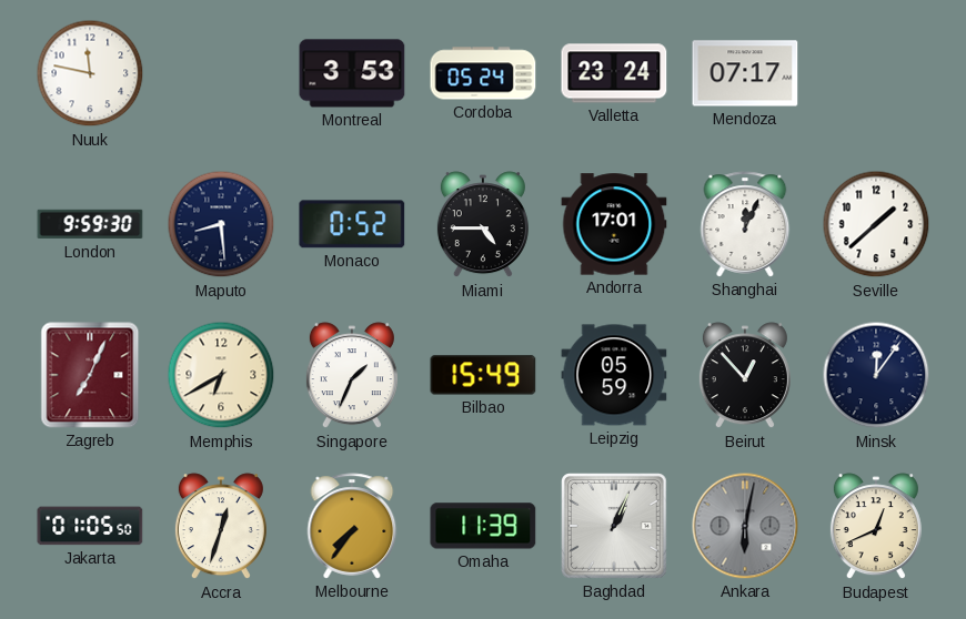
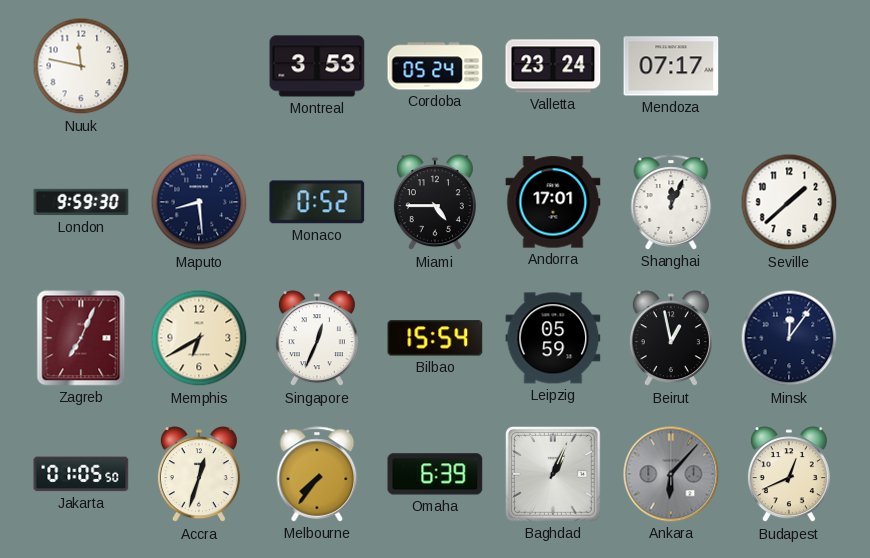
Singapore: 1:34 -> 12:34
Bilbao: 15:49 -> 15:54
Beirut: 12:53 -> 12:58
Omaha: 11:39 -> 6:39
Ankara: 6:02 -> 6:07
